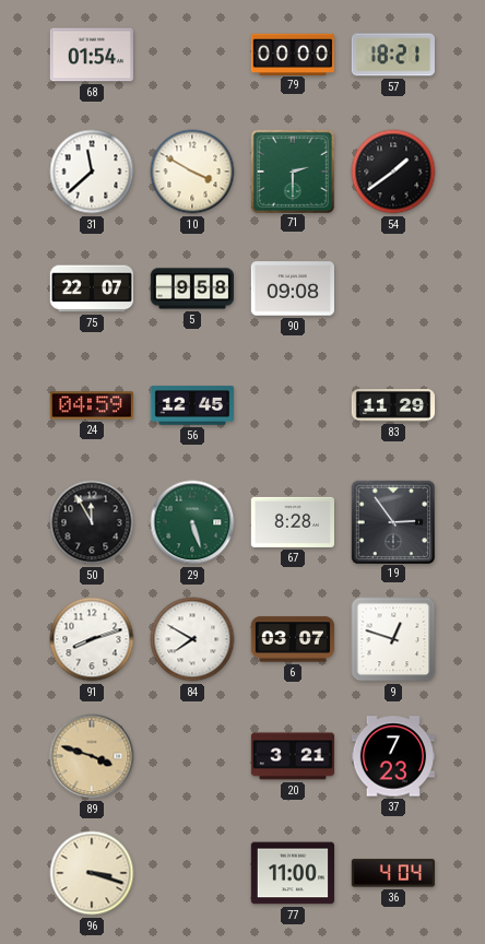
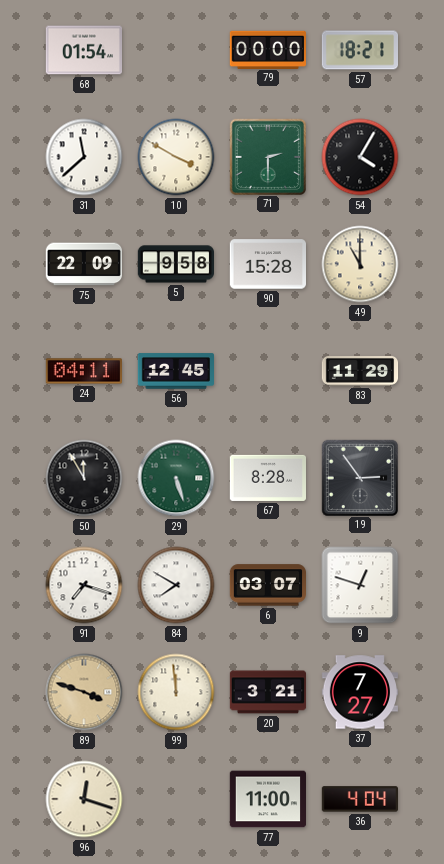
54: 1:39 -> 4:05
75: 22:07 -> 22:09
90: 09:08 -> 15:28
49: none -> 11:00
24: 04:59 -> 04:11
91: 8:12 -> 7:18
99: none -> 11:59
37: 7:23 -> 7:27
96: 3:18 -> 12:18
